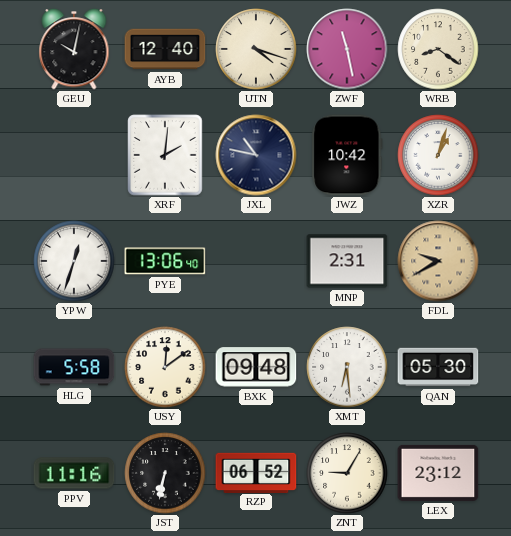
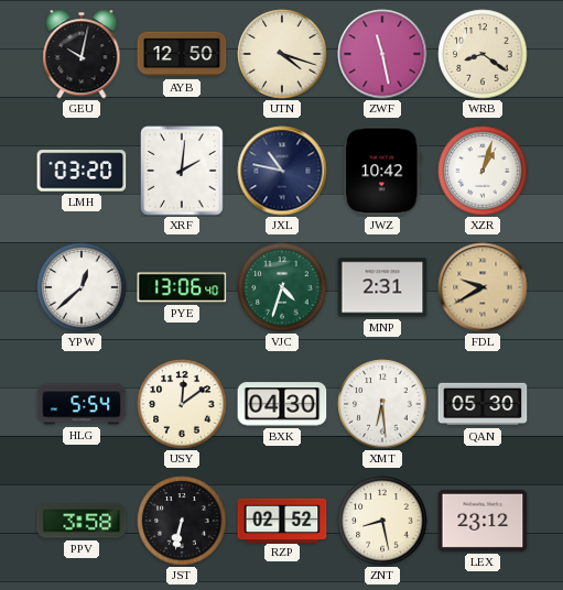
AYB: 12:40 -> 12:50
LMH: none -> 03:20
YPW: 12:33 -> 12:38
VJC: none -> 4:33
HLG: 5:58 -> 5:54
BXK: 09:48 -> 04:30
PPV: 11:16 -> 3:58
RZP: 06:52 -> 02:52
ZNT: 9:05 -> 8:28
